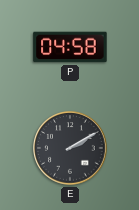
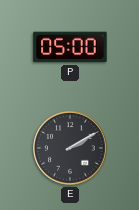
P: 04:58 -> 05:00
